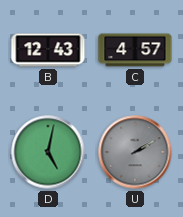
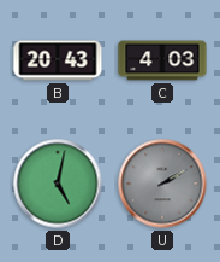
B: 12:43 -> 20:43
C: 4:57 -> 4:03
